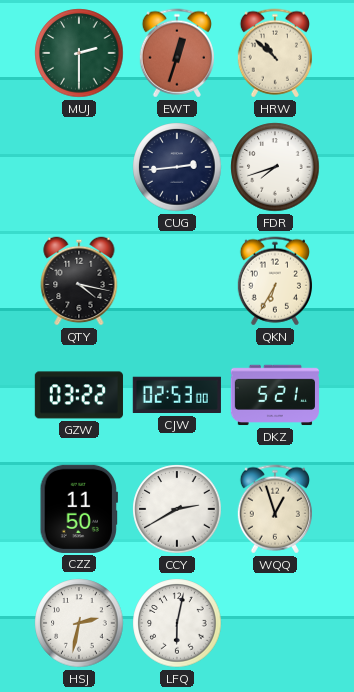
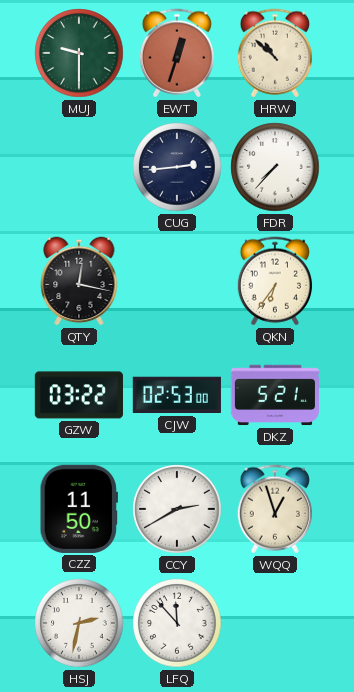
MUJ: 2:30 -> 9:30
FDR: 7:42 -> 7:37
QTY: 4:17 -> 12:17
QKN: 6:35 -> 6:36
LFQ: 6:02 -> 11:53
